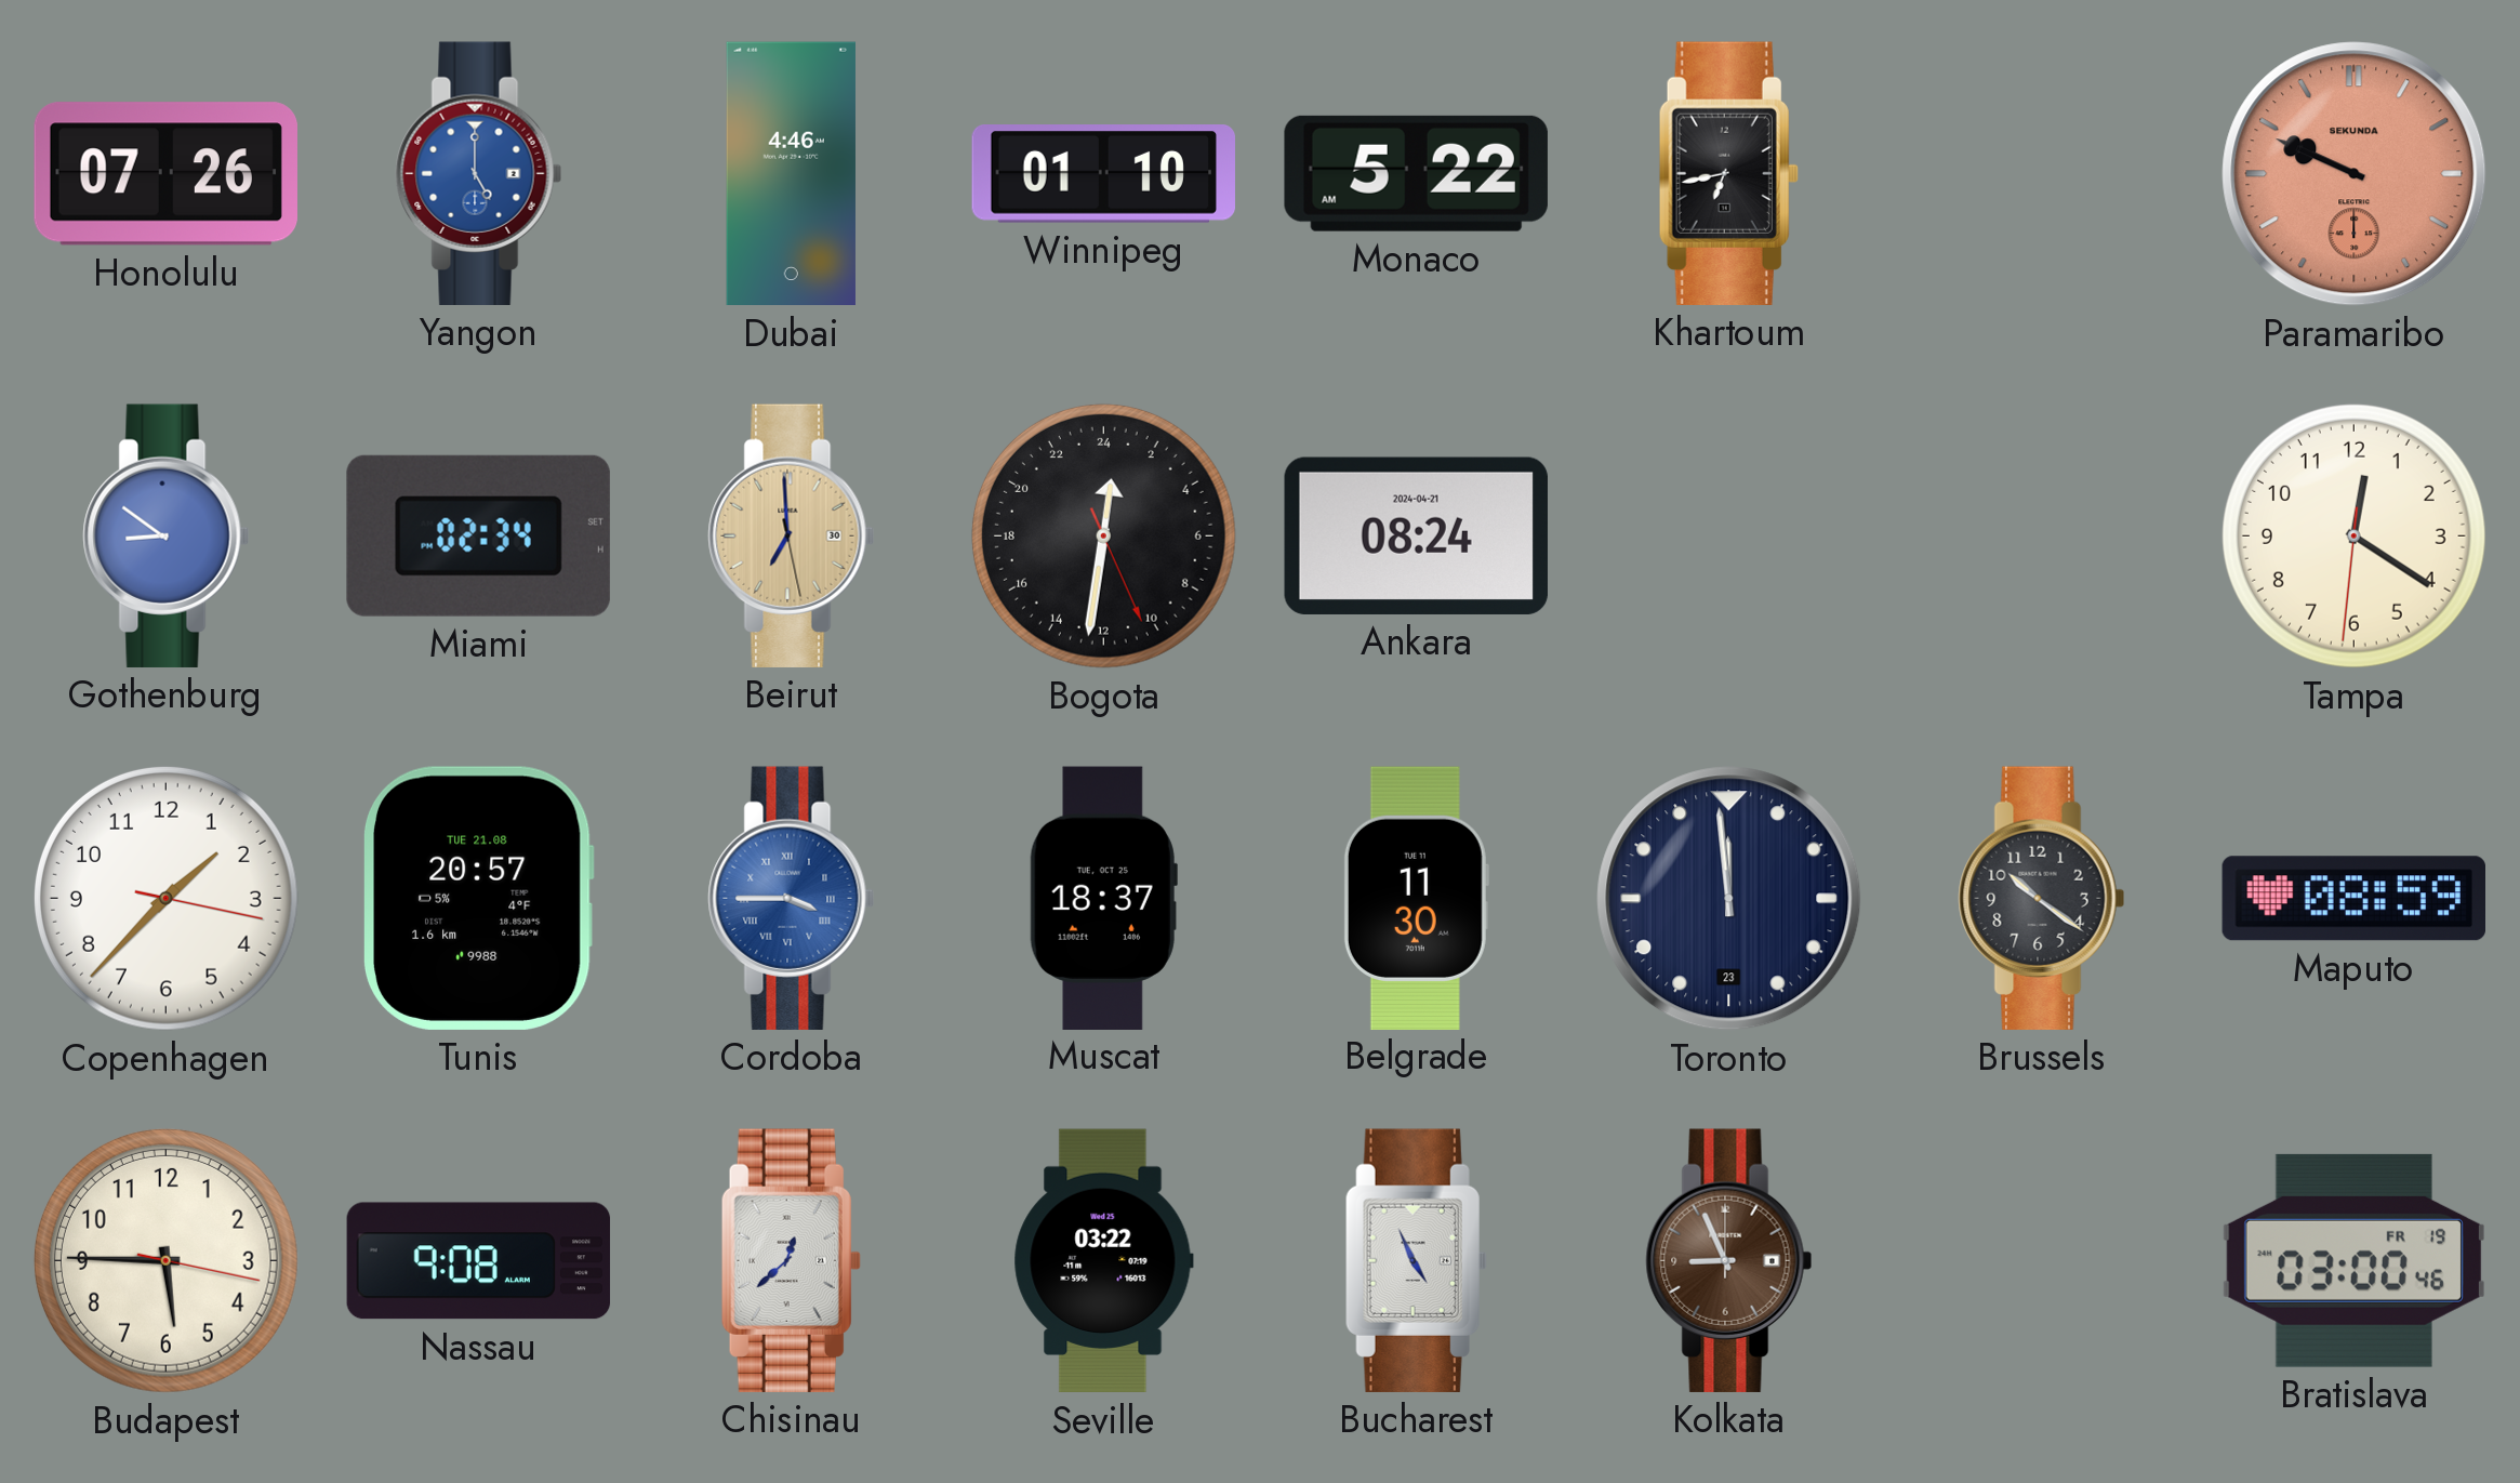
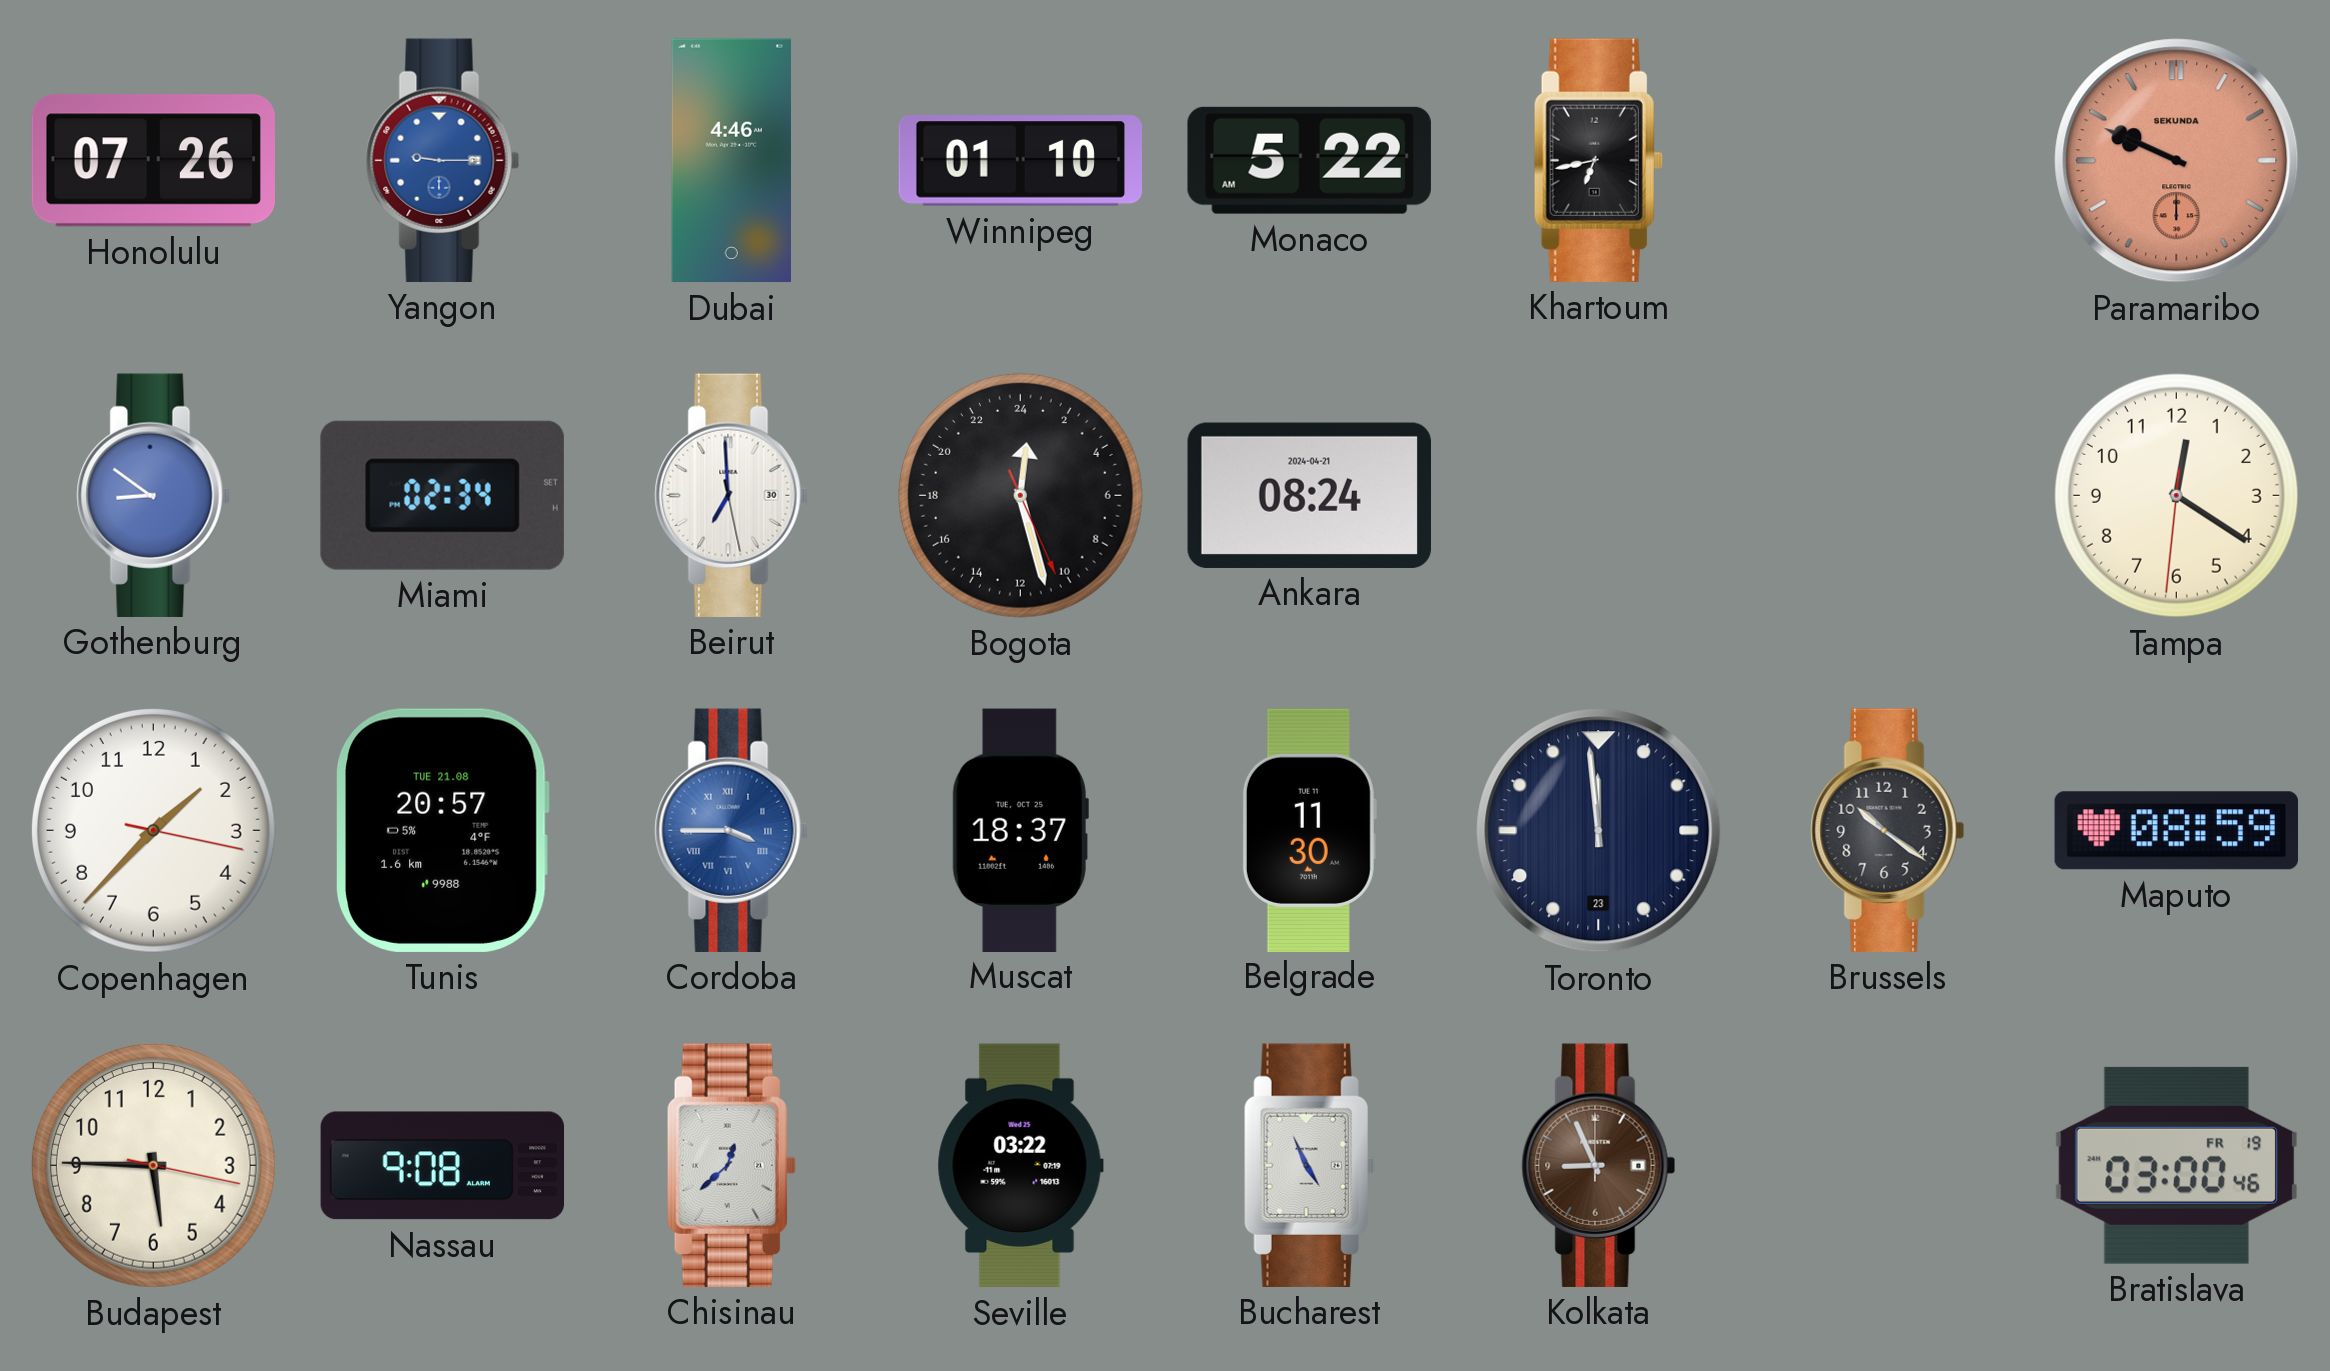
Yangon: 5:00 -> 9:15
Beirut dial: champagne -> white
Bogota: 0:31 -> 0:27
